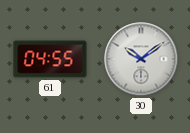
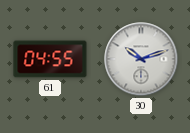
30: 10:09 -> 10:12
